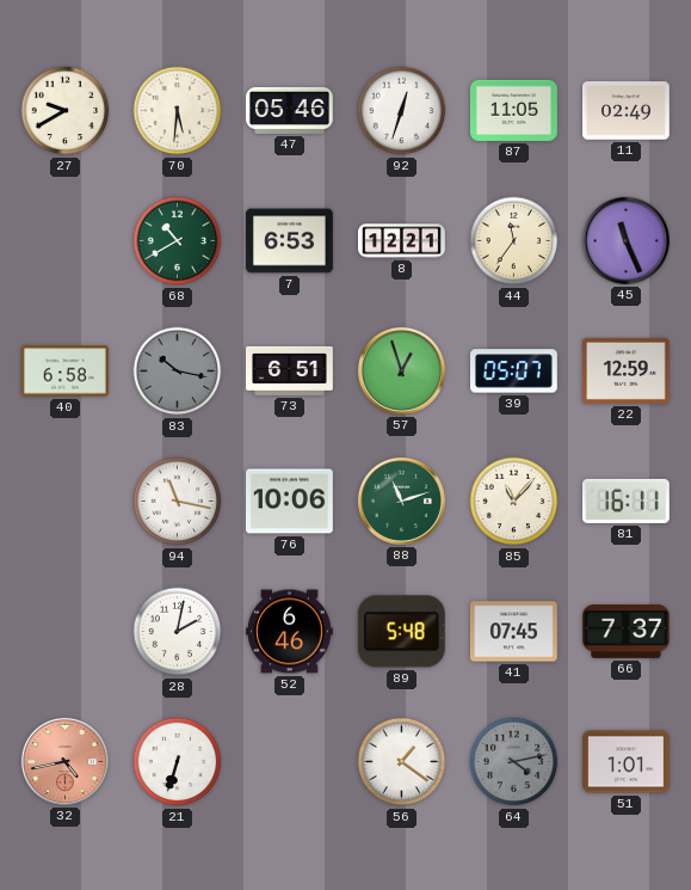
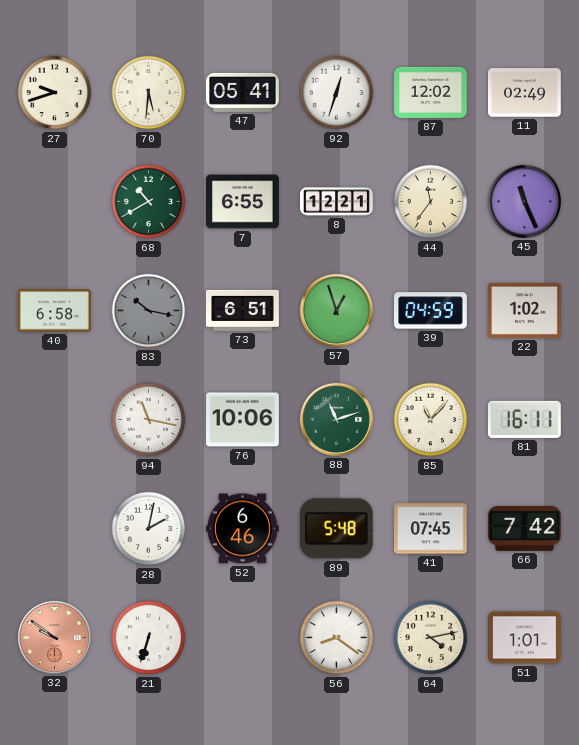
27: 9:40 -> 9:42
47: 05:46 -> 05:41
87: 11:05 -> 12:02
7: 6:53 -> 6:55
39: 05:07 -> 04:59
22: 12:59 -> 1:02
66: 7:37 -> 7:42
32: 4:43 -> 9:51
56: 1:21 -> 8:21
64 dial: grey -> cream
